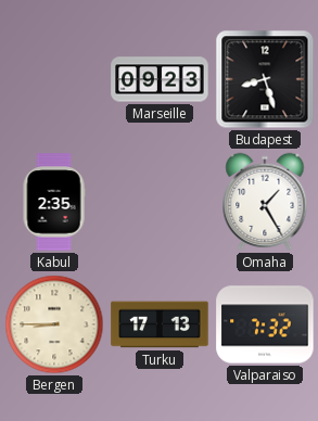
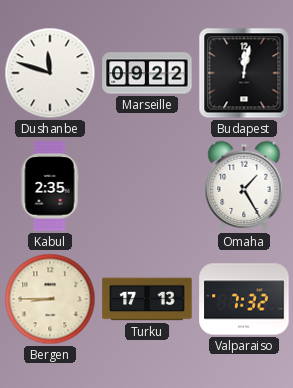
Dushanbe: none -> 11:48
Marseille: 09:23 -> 09:22
Budapest: 8:27 -> 12:02
